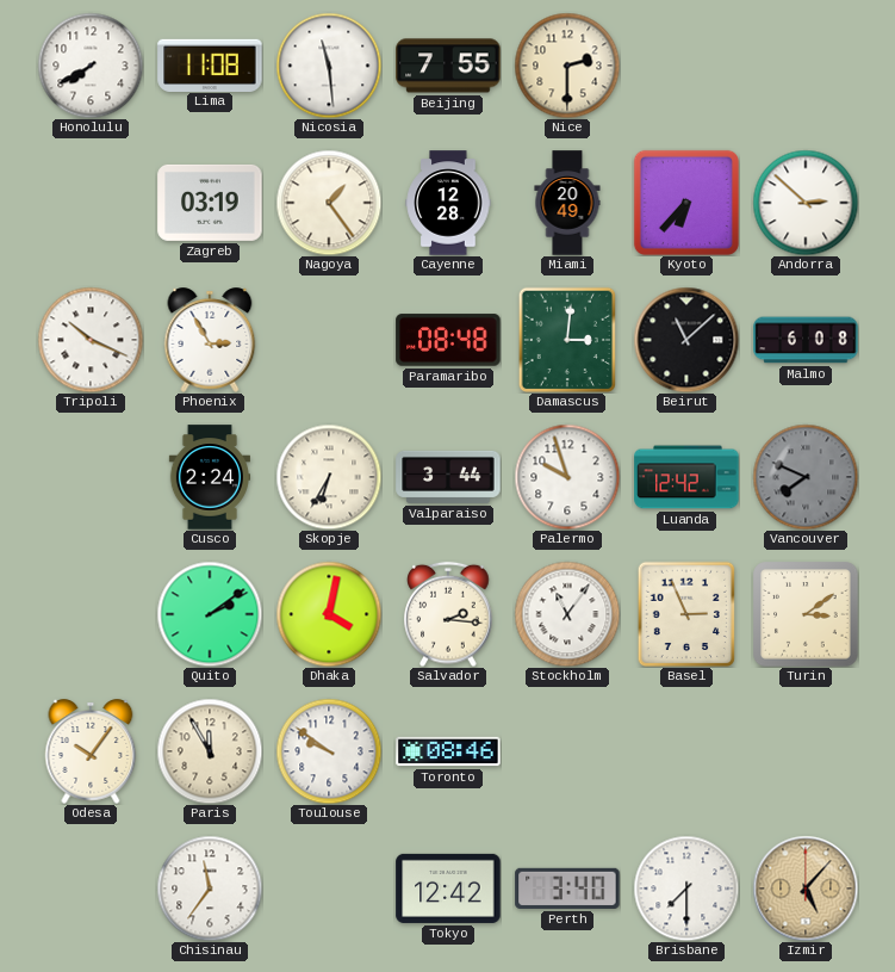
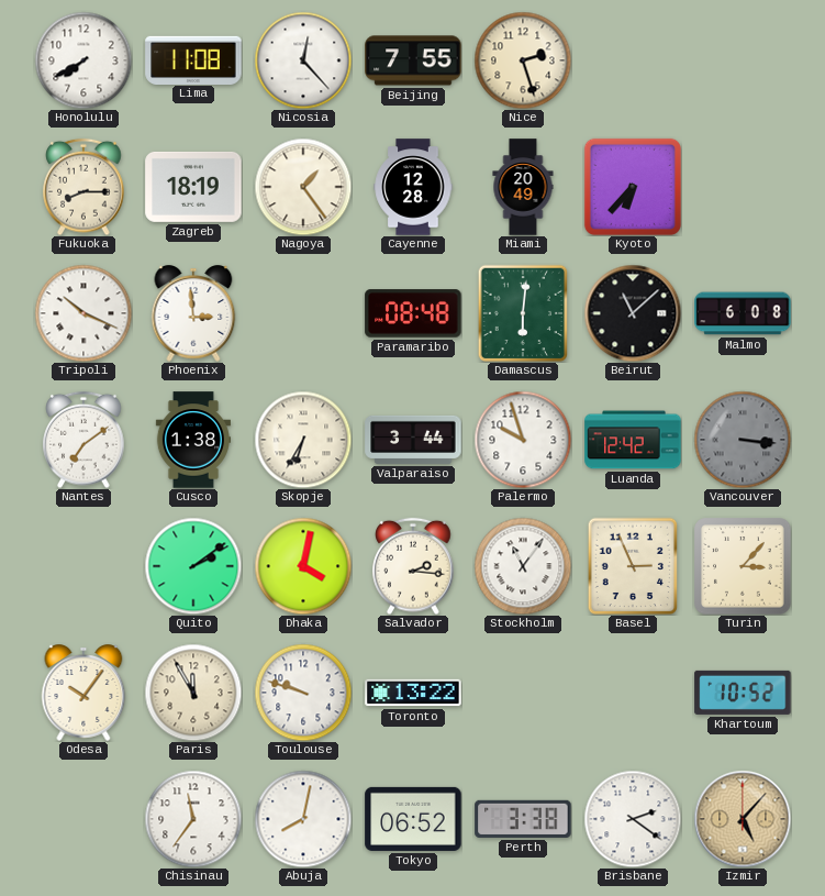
Nicosia: 11:29 -> 12:23
Nice: 2:30 -> 2:27
Fukuoka: none -> 8:15
Zagreb: 03:19 -> 18:19
Andorra: 2:52 -> none
Phoenix: 2:55 -> 2:59
Damascus: 3:01 -> 6:01
Nantes: none -> 7:09
Cusco: 2:24 -> 1:38
Vancouver: 7:49 -> 3:16
Turin: 3:09 -> 3:07
Toulouse: 9:51 -> 9:48
Toronto: 08:46 -> 13:22
Khartoum: none -> 10:52
Abuja: none -> 8:02
Tokyo: 12:42 -> 06:52
Perth: 3:40 -> 3:38
Brisbane: 7:30 -> 2:21
